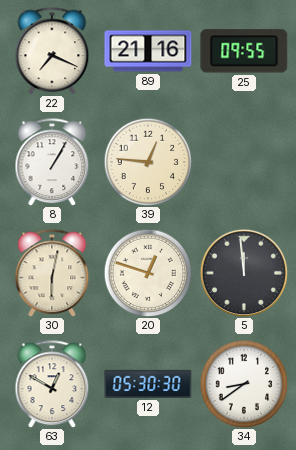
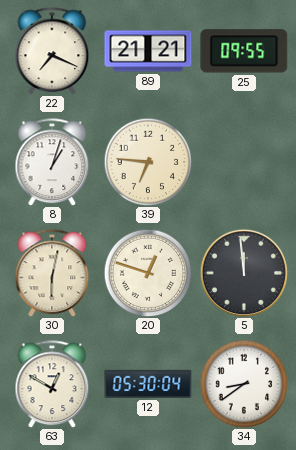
89: 21:16 -> 21:21
8: 1:05 -> 1:03
39: 12:46 -> 6:46
12: 05:30:30 -> 05:30:04
